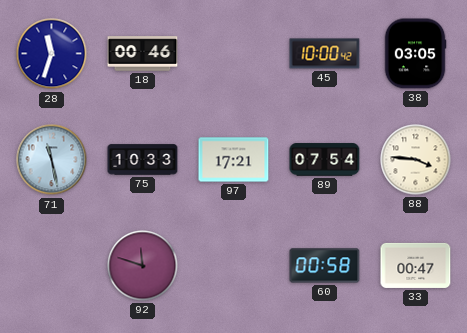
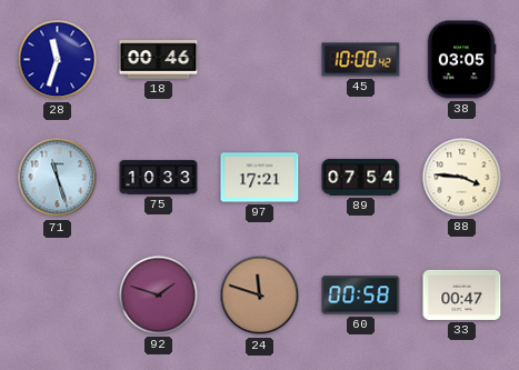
71: 11:28 -> 11:27
92: 11:48 -> 1:48
24: none -> 11:48
